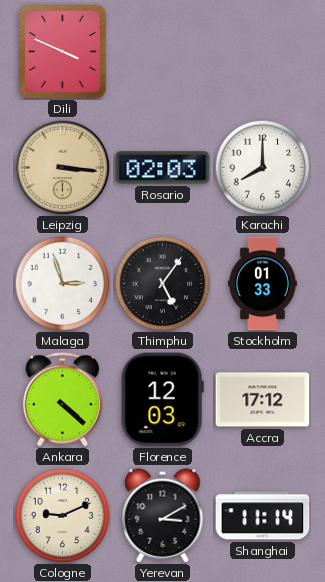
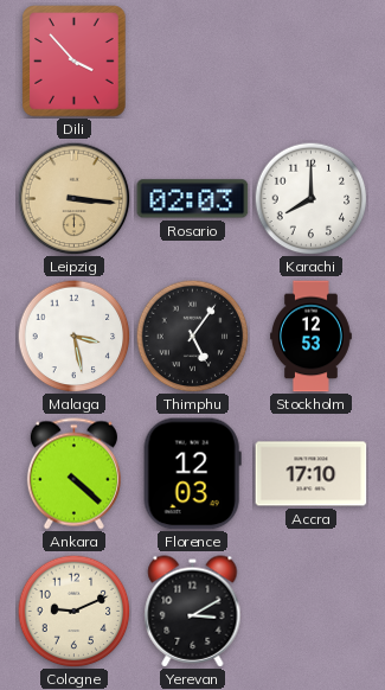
Dili: 3:49 -> 3:53
Malaga: 2:57 -> 3:28
Stockholm: 01:33 -> 12:53
Accra: 17:12 -> 17:10
Shanghai: 11:14 -> none
